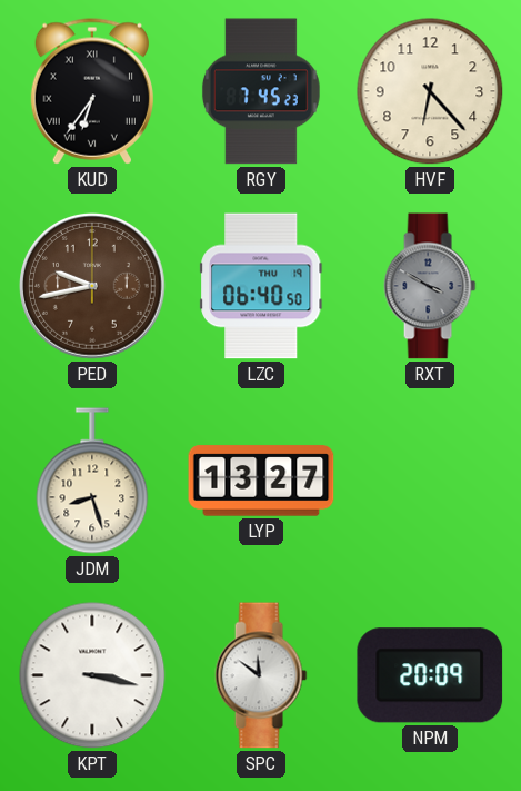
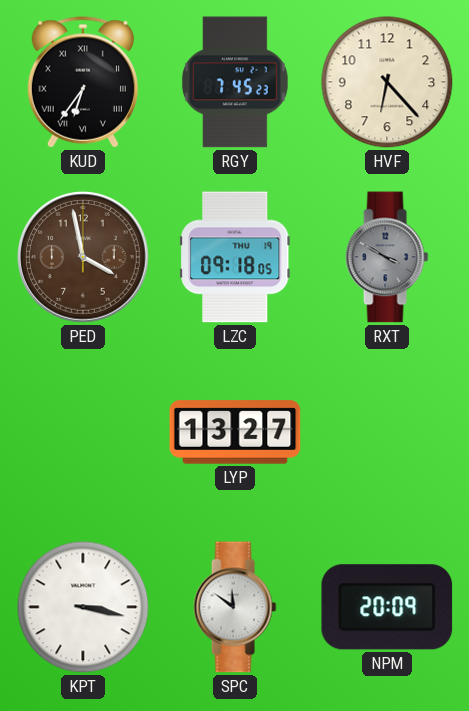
PED: 9:43 -> 3:58
LZC: 06:40 -> 09:18
JDM: 8:27 -> none
